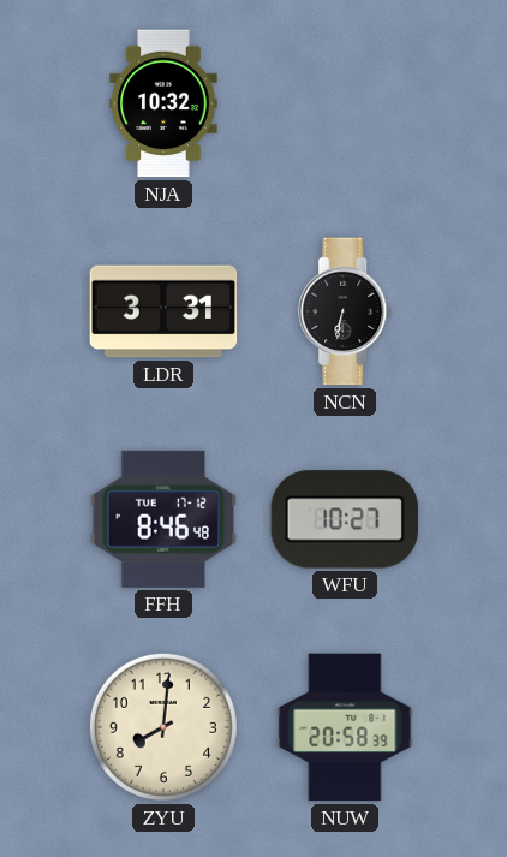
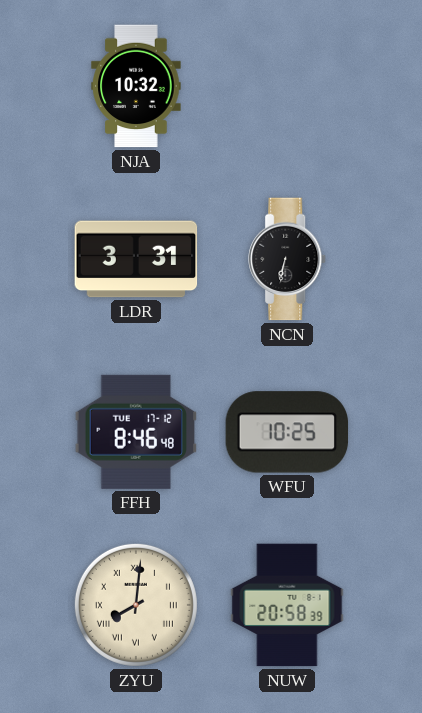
WFU: 10:27 -> 10:25
ZYU numerals: Arabic -> Roman
